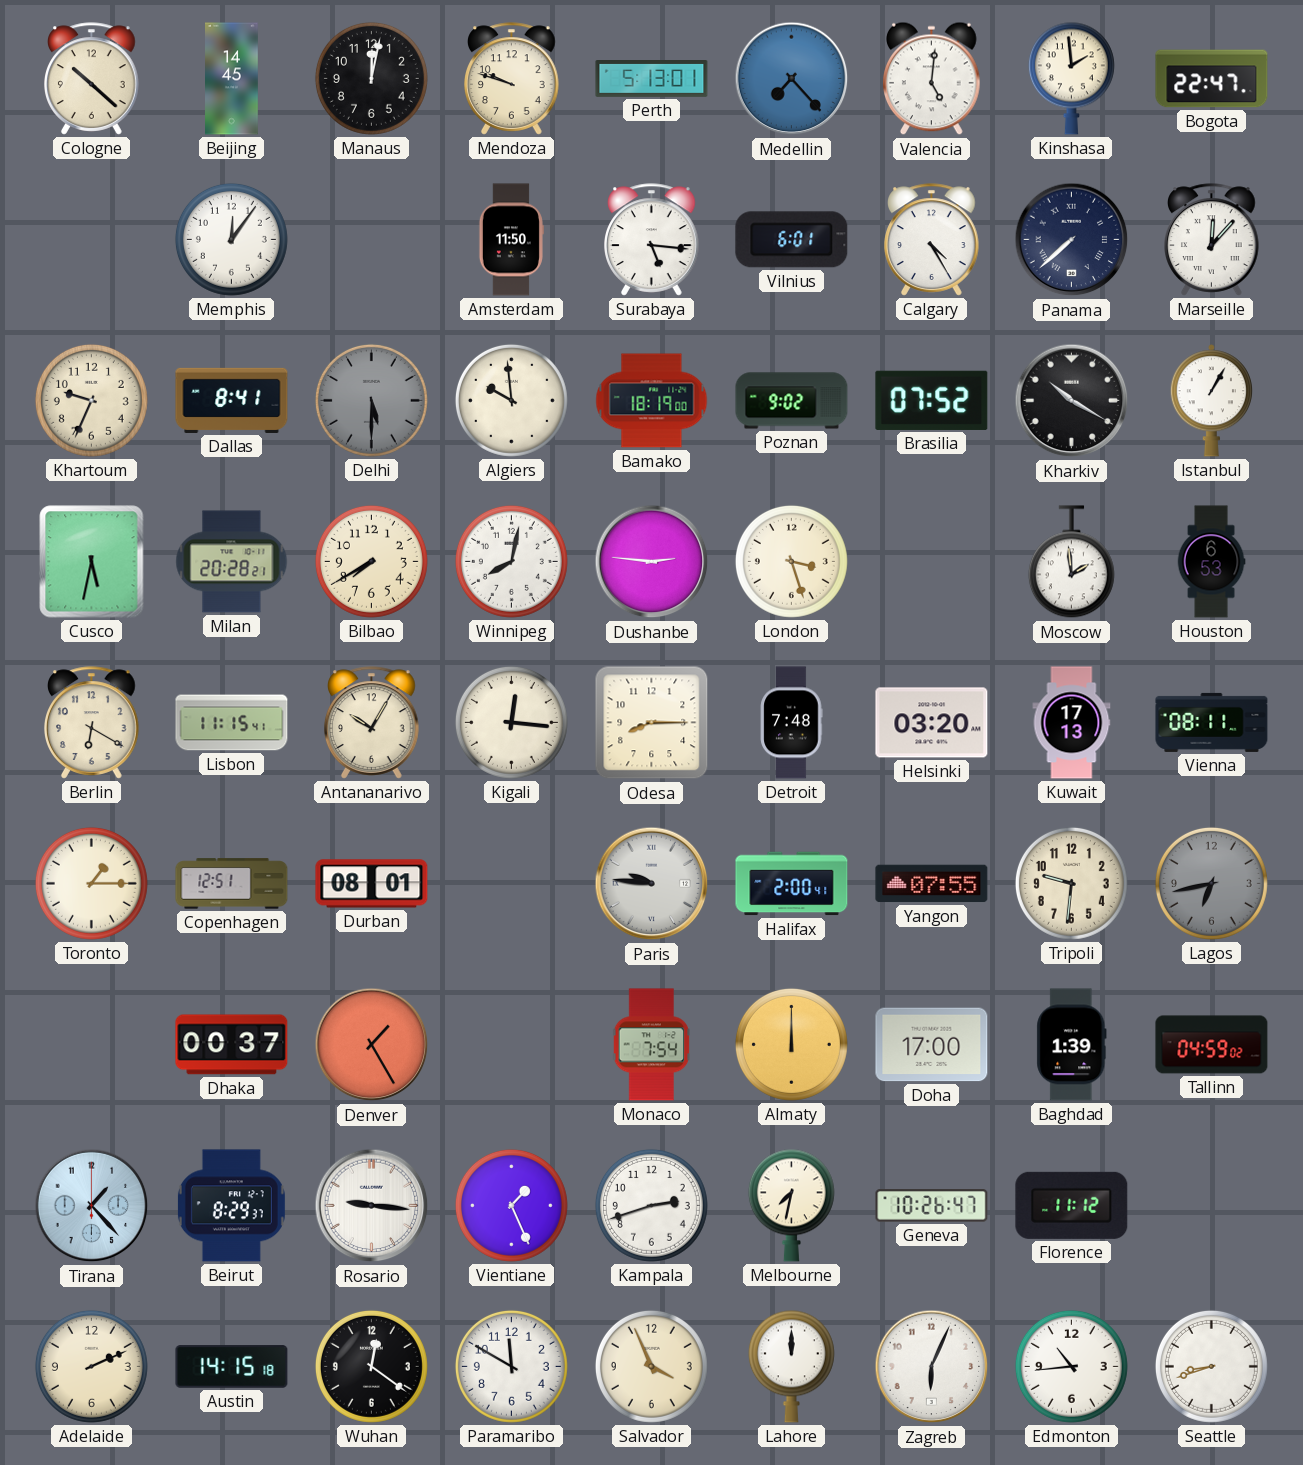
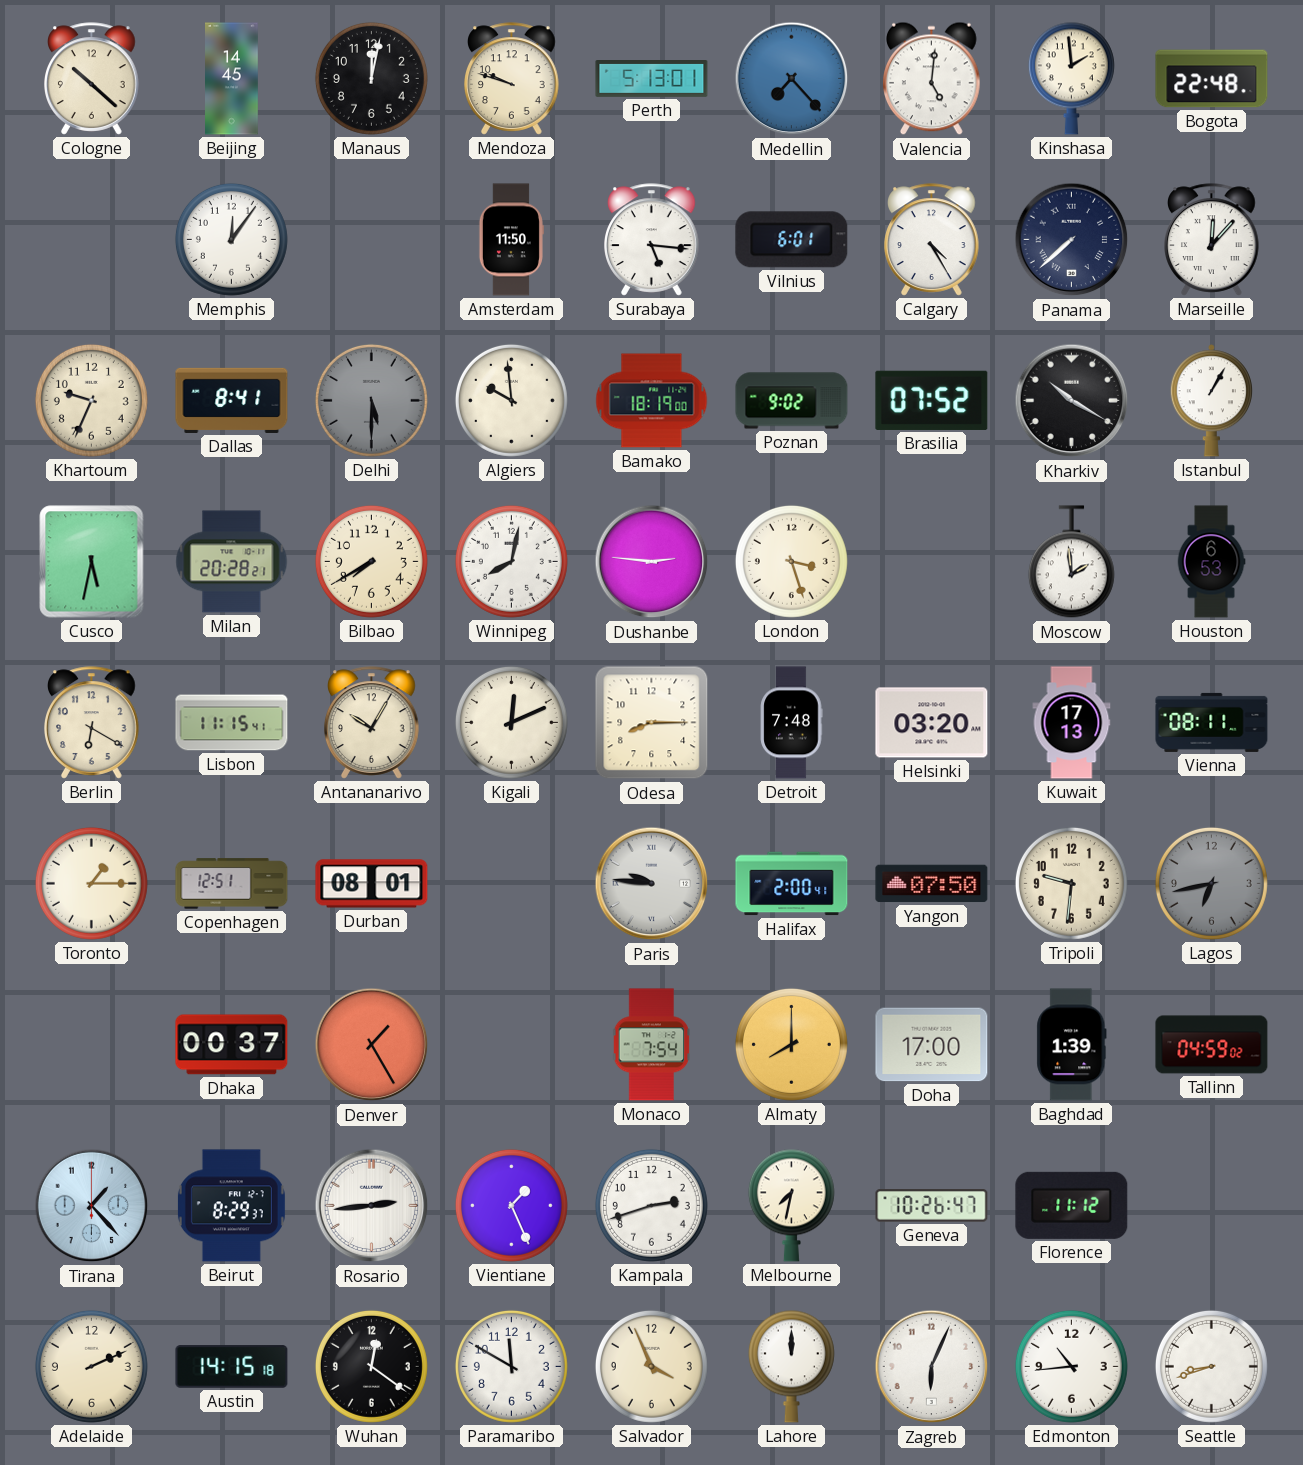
Bogota: 22:47 -> 22:48
Kigali: 12:16 -> 12:11
Yangon: 07:55 -> 07:50
Almaty: 12:00 -> 8:00
Rosario: 9:16 -> 2:44
